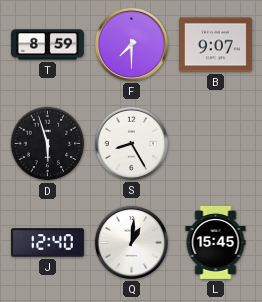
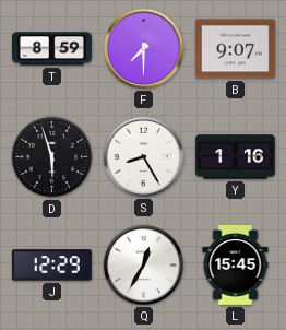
Y: none -> 1:16
J: 12:40 -> 12:29
Q: 1:01 -> 12:35
